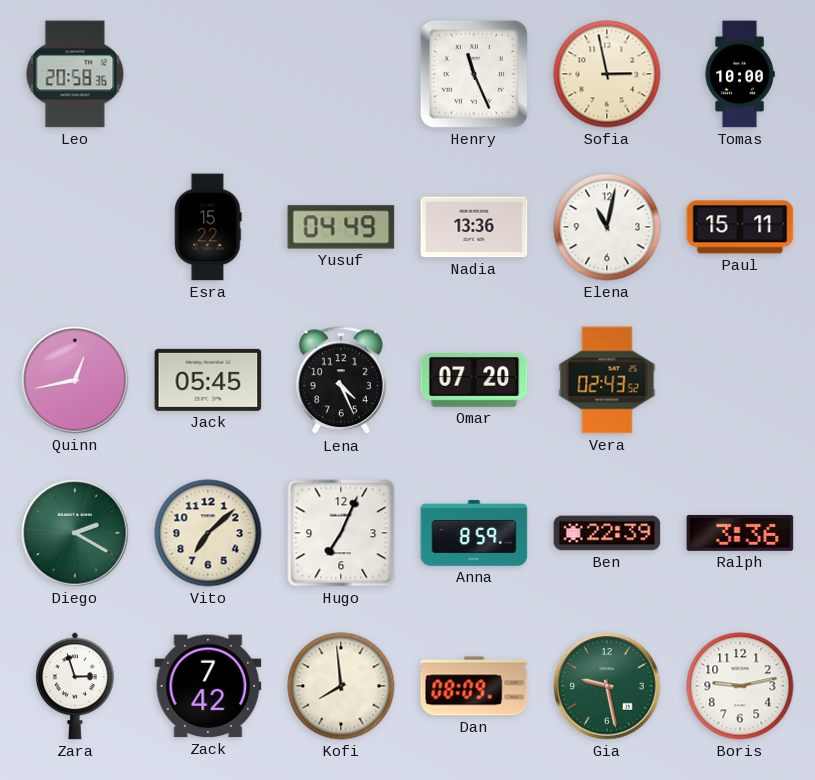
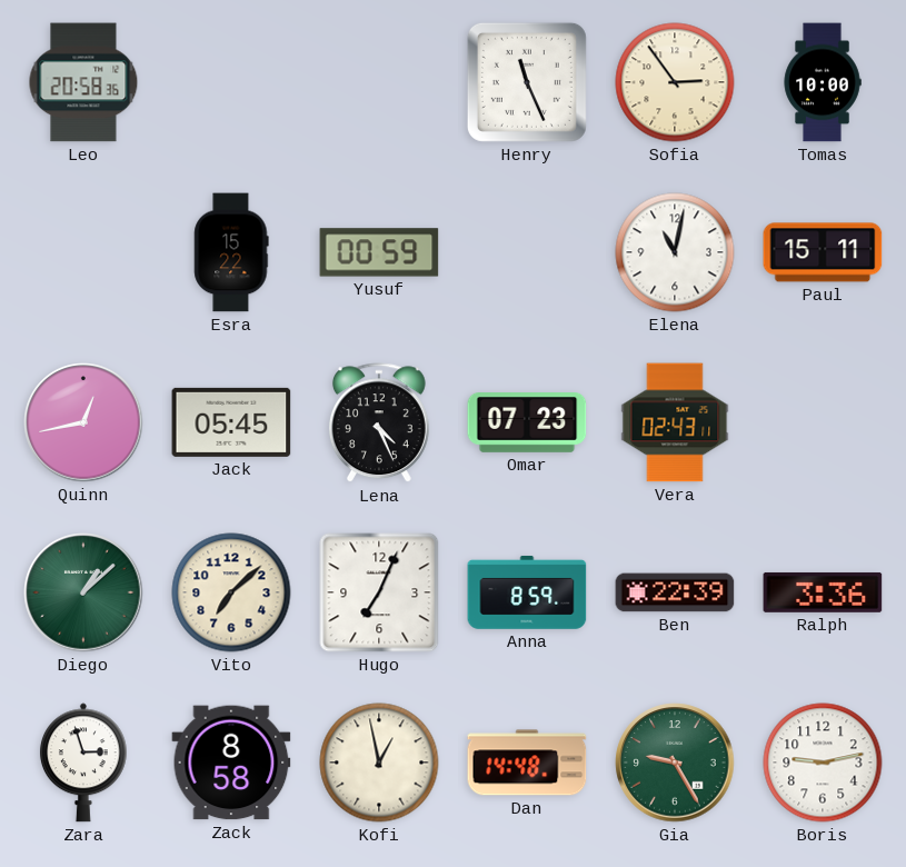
Sofia: 2:58 -> 2:54
Yusuf: 04:49 -> 00:59
Nadia: 13:36 -> none
Omar: 07:20 -> 07:23
Vera: 02:43:52 -> 02:43:11
Diego: 2:20 -> 1:08
Zack: 7:42 -> 8:58
Kofi: 7:59 -> 12:58
Dan: 08:09 -> 14:48
Gia: 9:28 -> 9:25
